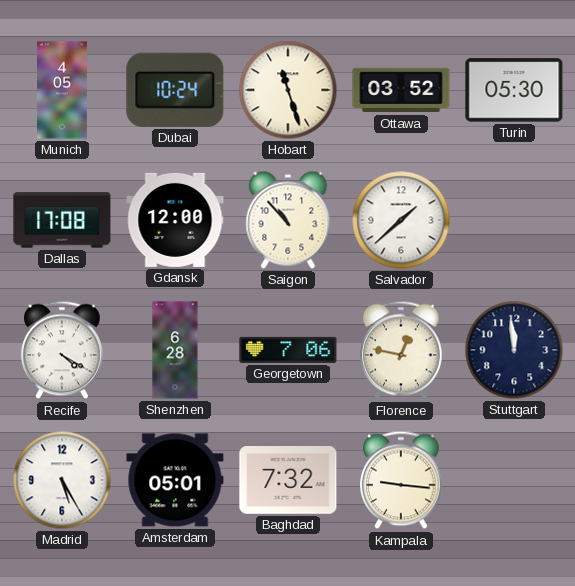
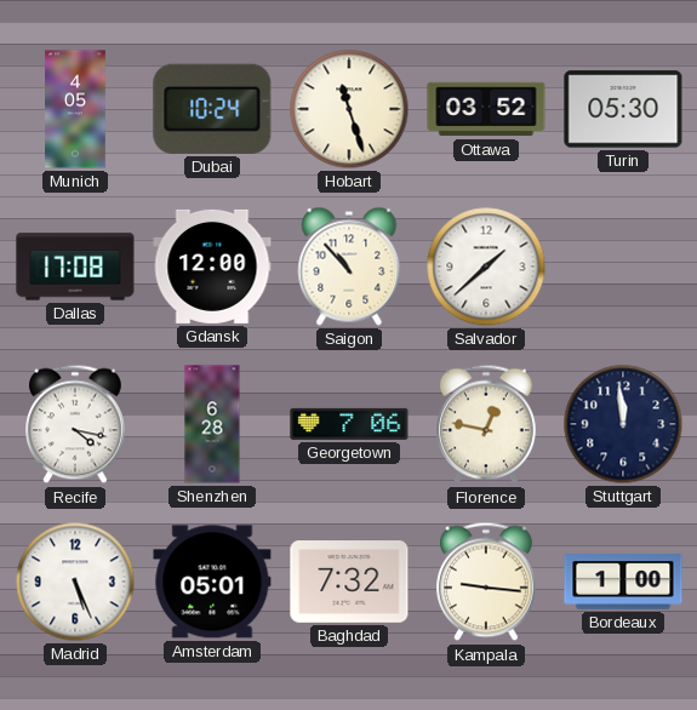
Recife: 4:20 -> 4:17
Madrid: 5:25 -> 5:26
Bordeaux: none -> 1:00
